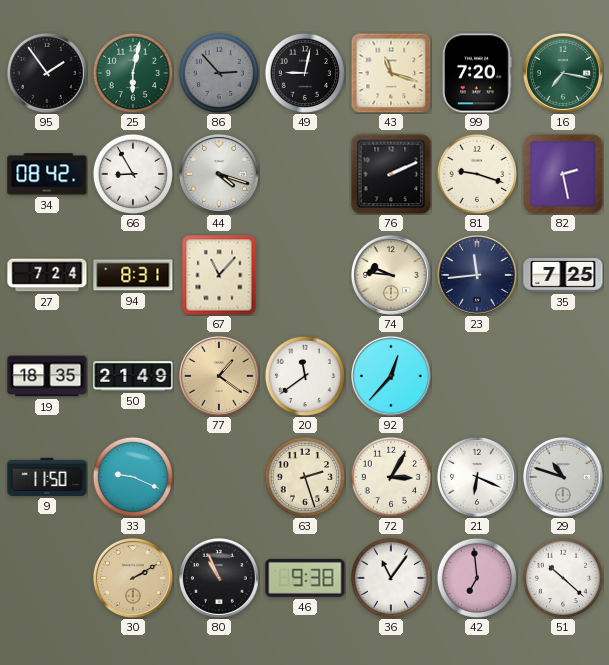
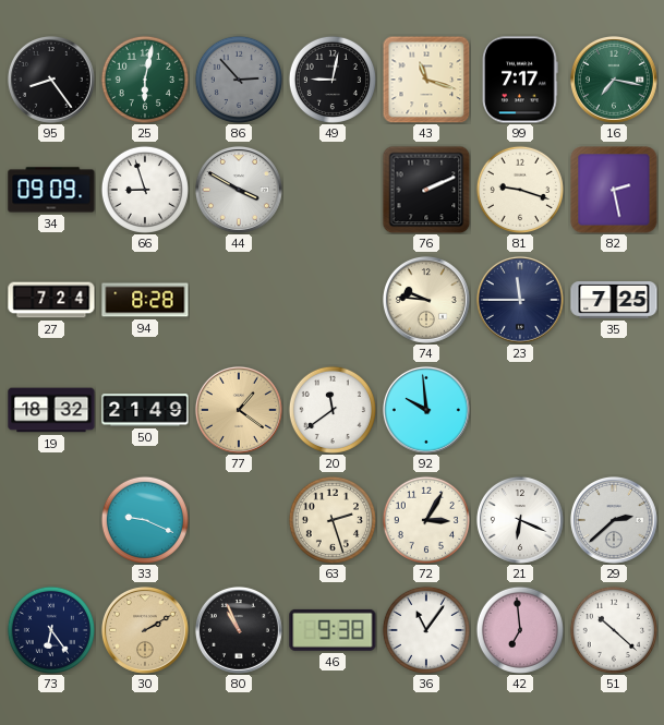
95: 1:54 -> 8:24
99: 7:20 -> 7:17
34: 08:42 -> 09:09
66: 8:55 -> 8:57
44: 4:18 -> 3:50
94: 8:31 -> 8:28
67: 11:07 -> none
23: 11:44 -> 11:45
19: 18:35 -> 18:32
92: 12:37 -> 9:59
9: 11:50 -> none
29: 10:48 -> 2:38
73: none -> 6:24
